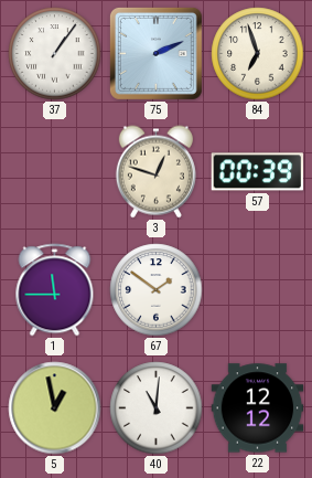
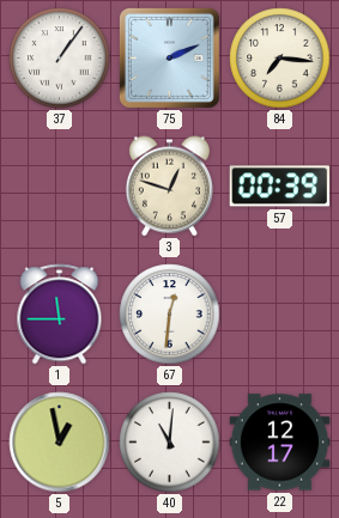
84: 6:57 -> 7:16
67: 1:51 -> 12:31
22: 12:12 -> 12:17
